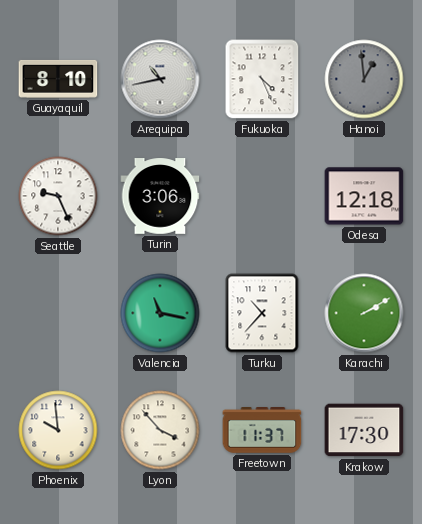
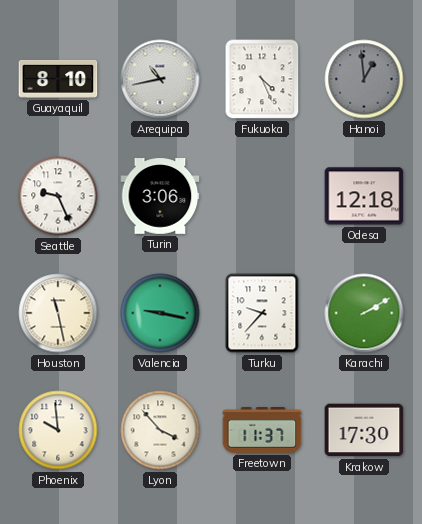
Houston: none -> 11:28
Valencia: 11:17 -> 9:17
Turku: 10:37 -> 9:37
